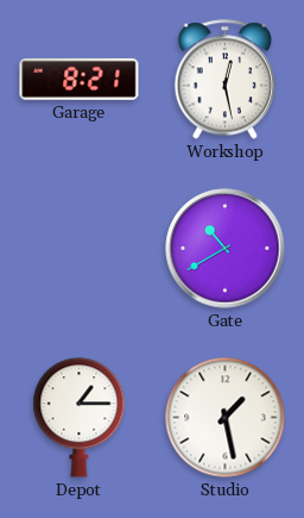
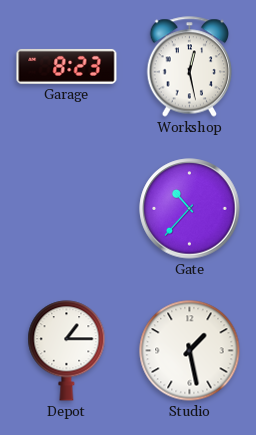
Garage: 8:21 -> 8:23
Gate: 10:40 -> 10:37
